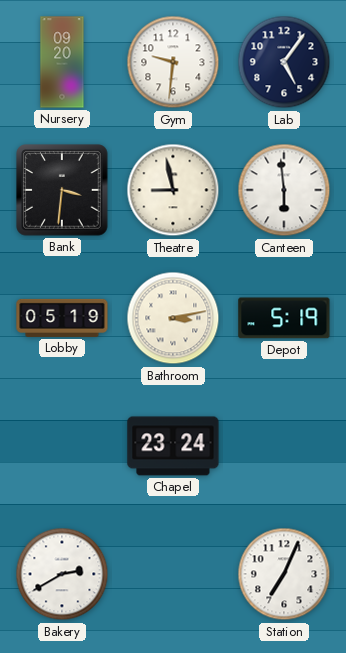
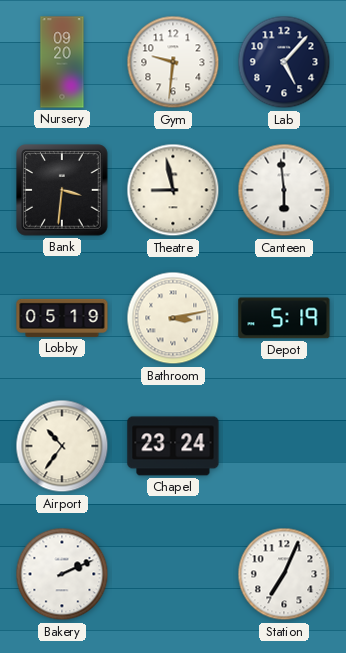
Lab: 5:06 -> 5:07
Airport: none -> 10:36
Bakery: 2:40 -> 2:11
